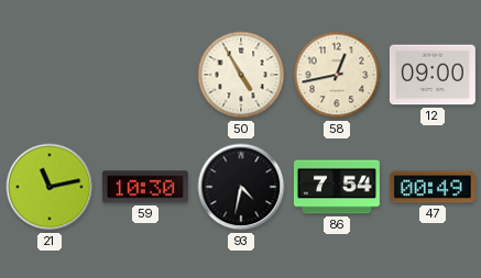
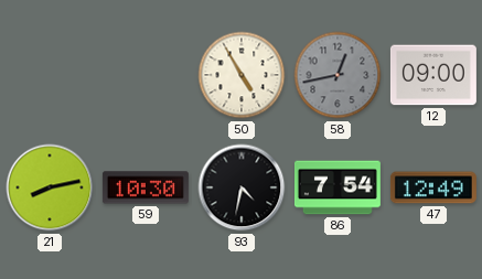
58 dial: cream -> grey
21: 11:13 -> 8:13
47: 00:49 -> 12:49
